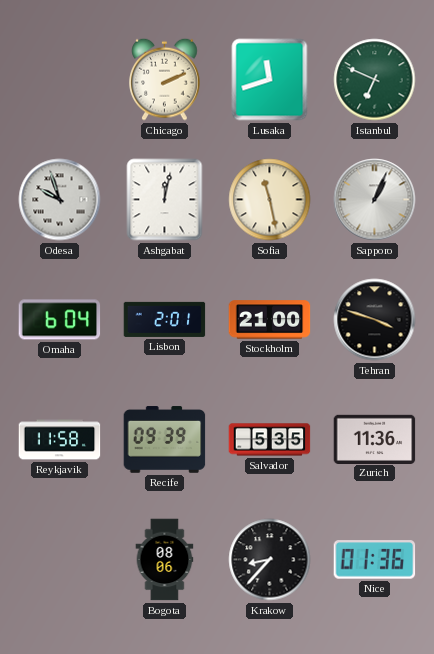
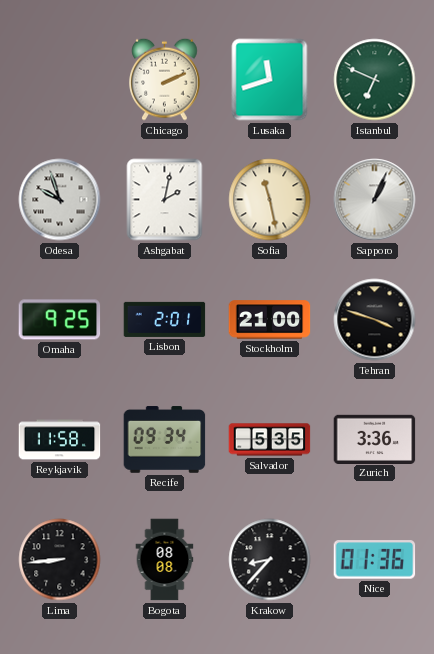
Ashgabat: 12:02 -> 2:02
Omaha: 6:04 -> 9:25
Recife: 09:39 -> 09:34
Zurich: 11:36 -> 3:36
Lima: none -> 8:44
Bogota: 08:06 -> 08:08
